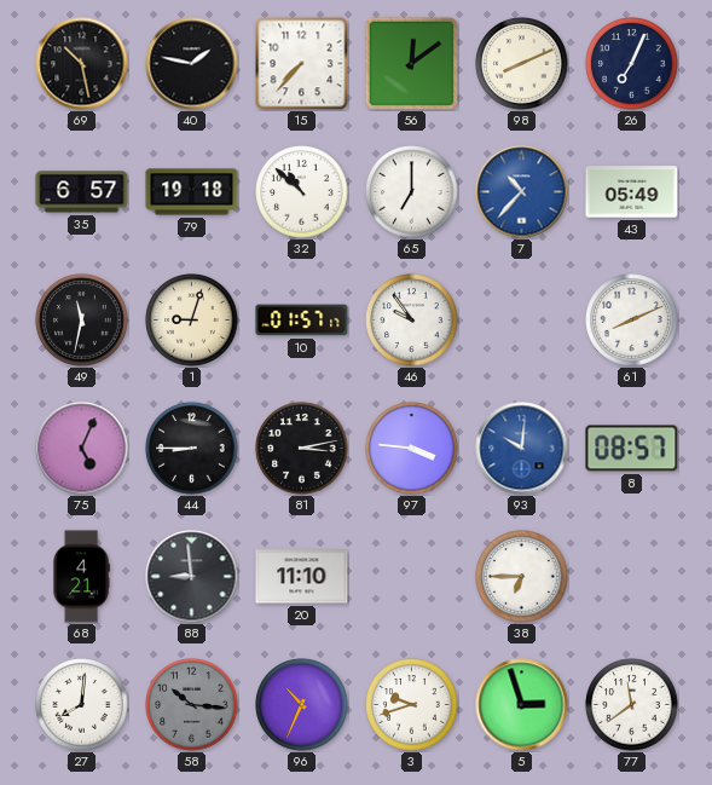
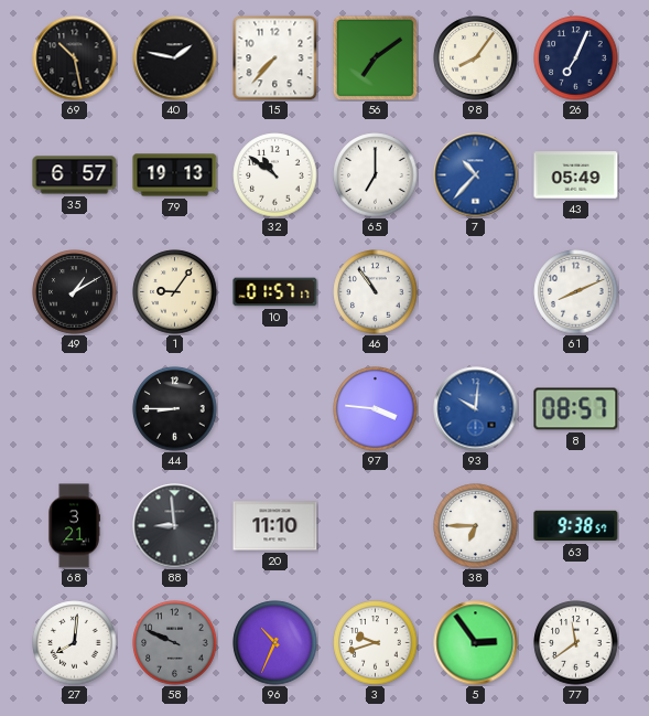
56: 12:09 -> 7:09
98: 8:11 -> 8:06
79: 19:18 -> 19:13
32: 10:52 -> 10:51
49: 11:32 -> 1:10
1: 9:03 -> 9:06
46: 9:54 -> 10:54
75: 5:04 -> none
81: 3:13 -> none
68: 4:21 -> 3:21
63: none -> 9:38
58: 10:16 -> 9:49
5: 2:57 -> 2:54
